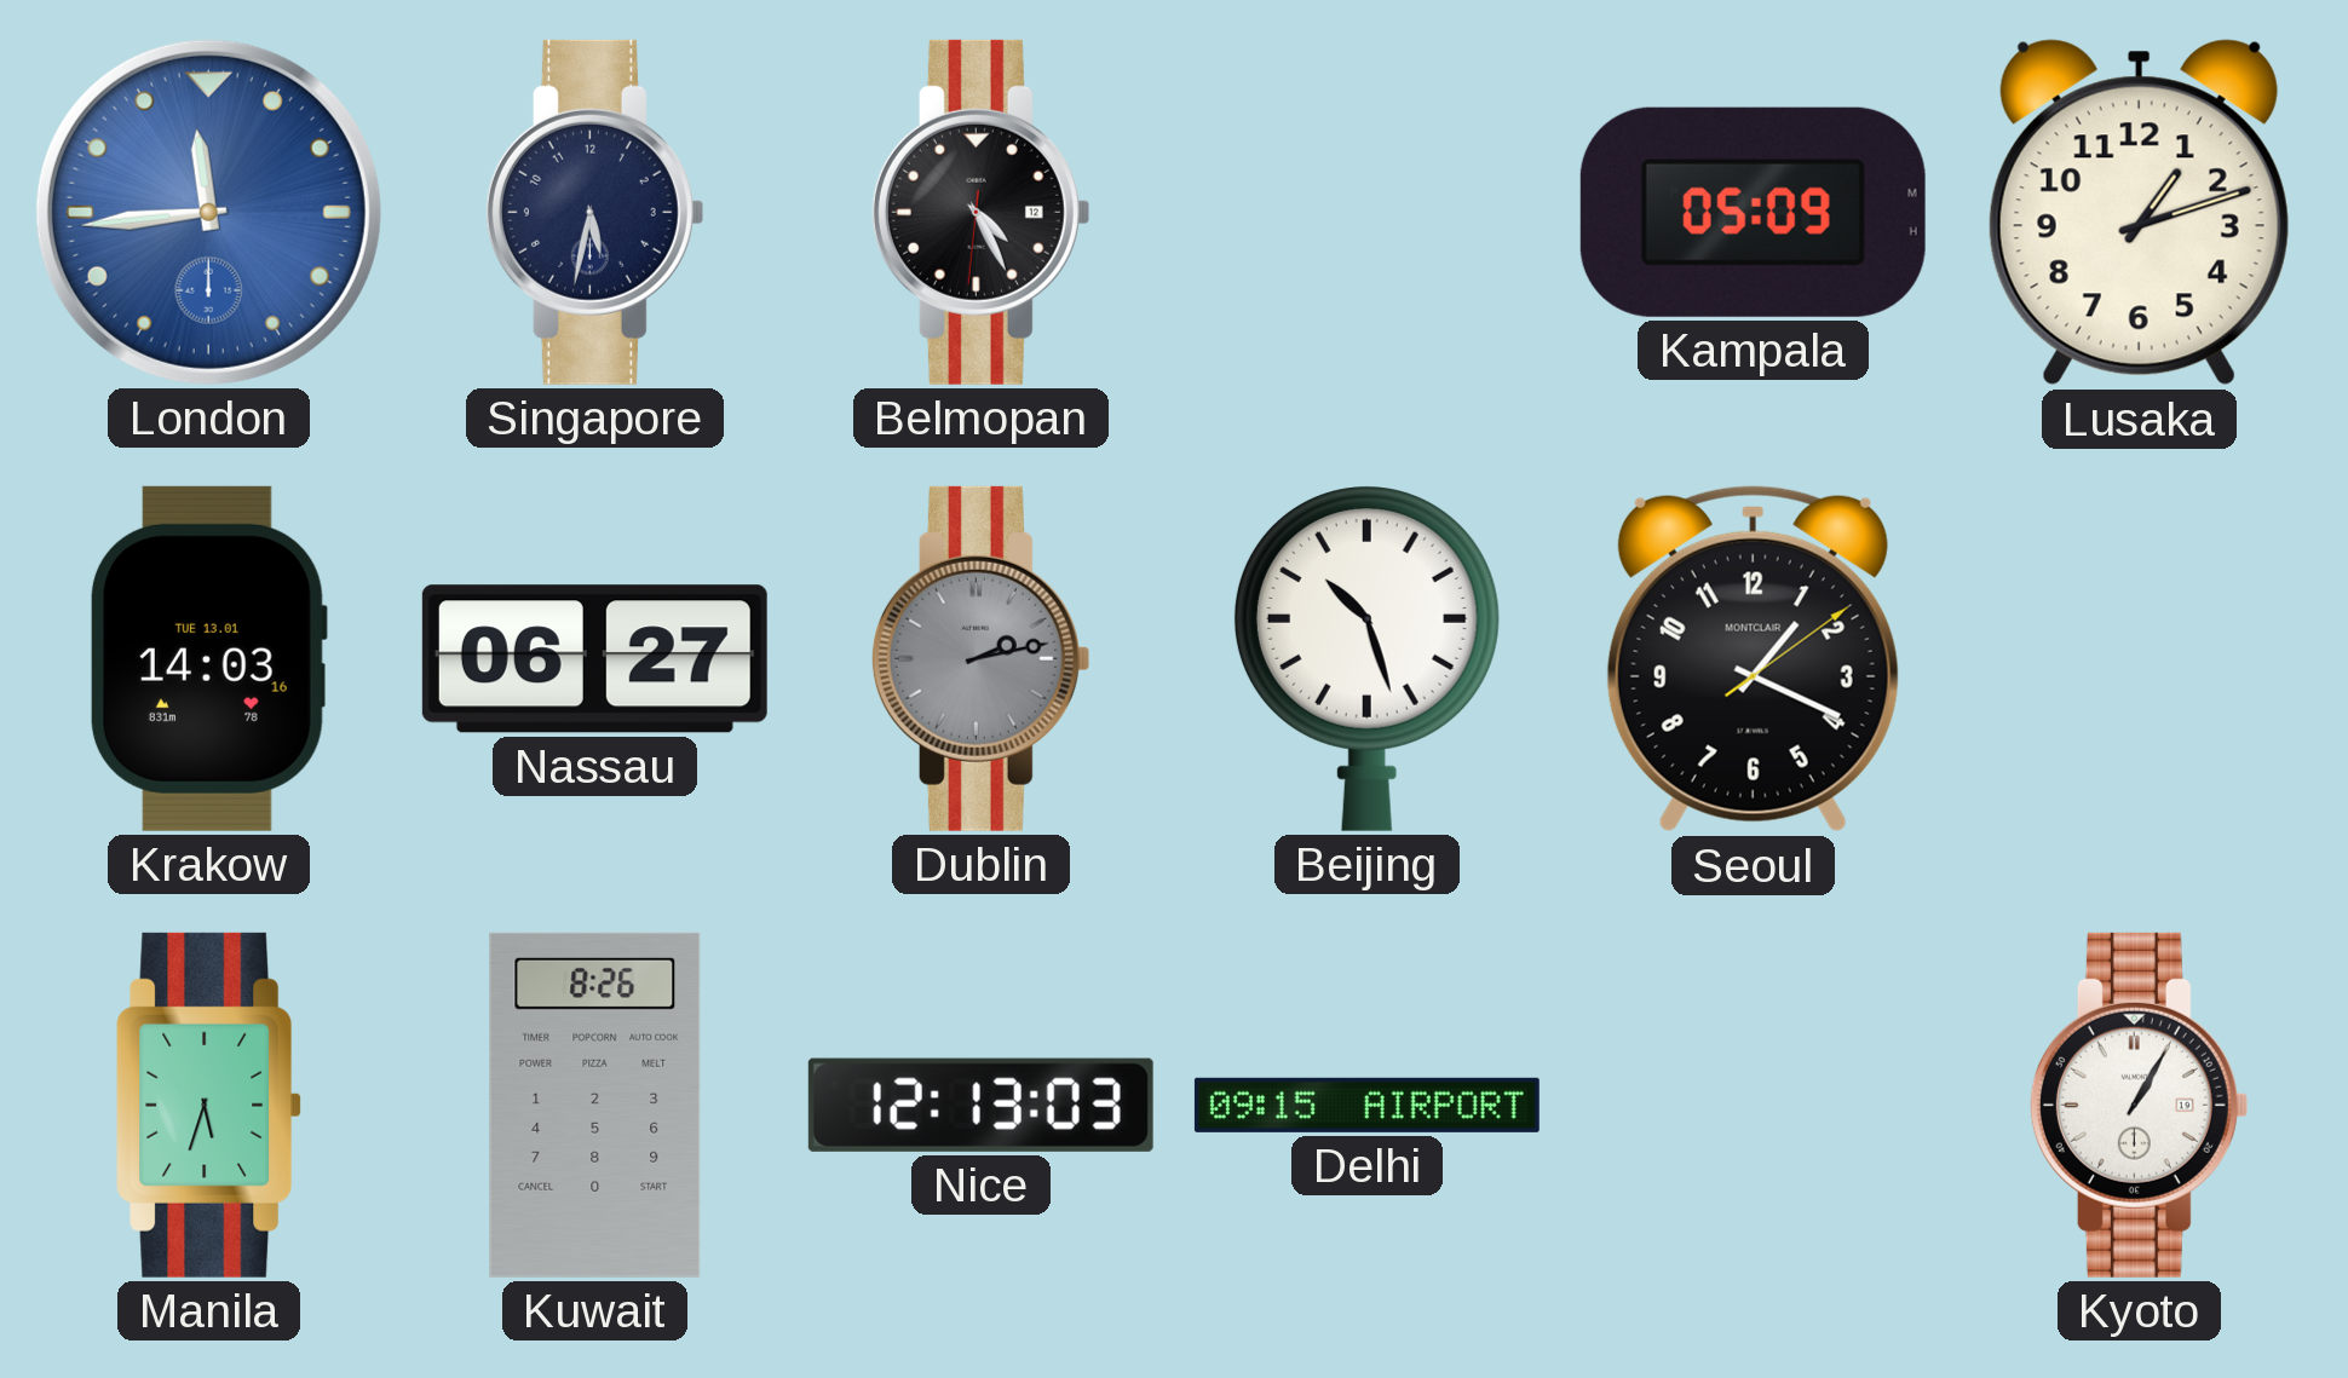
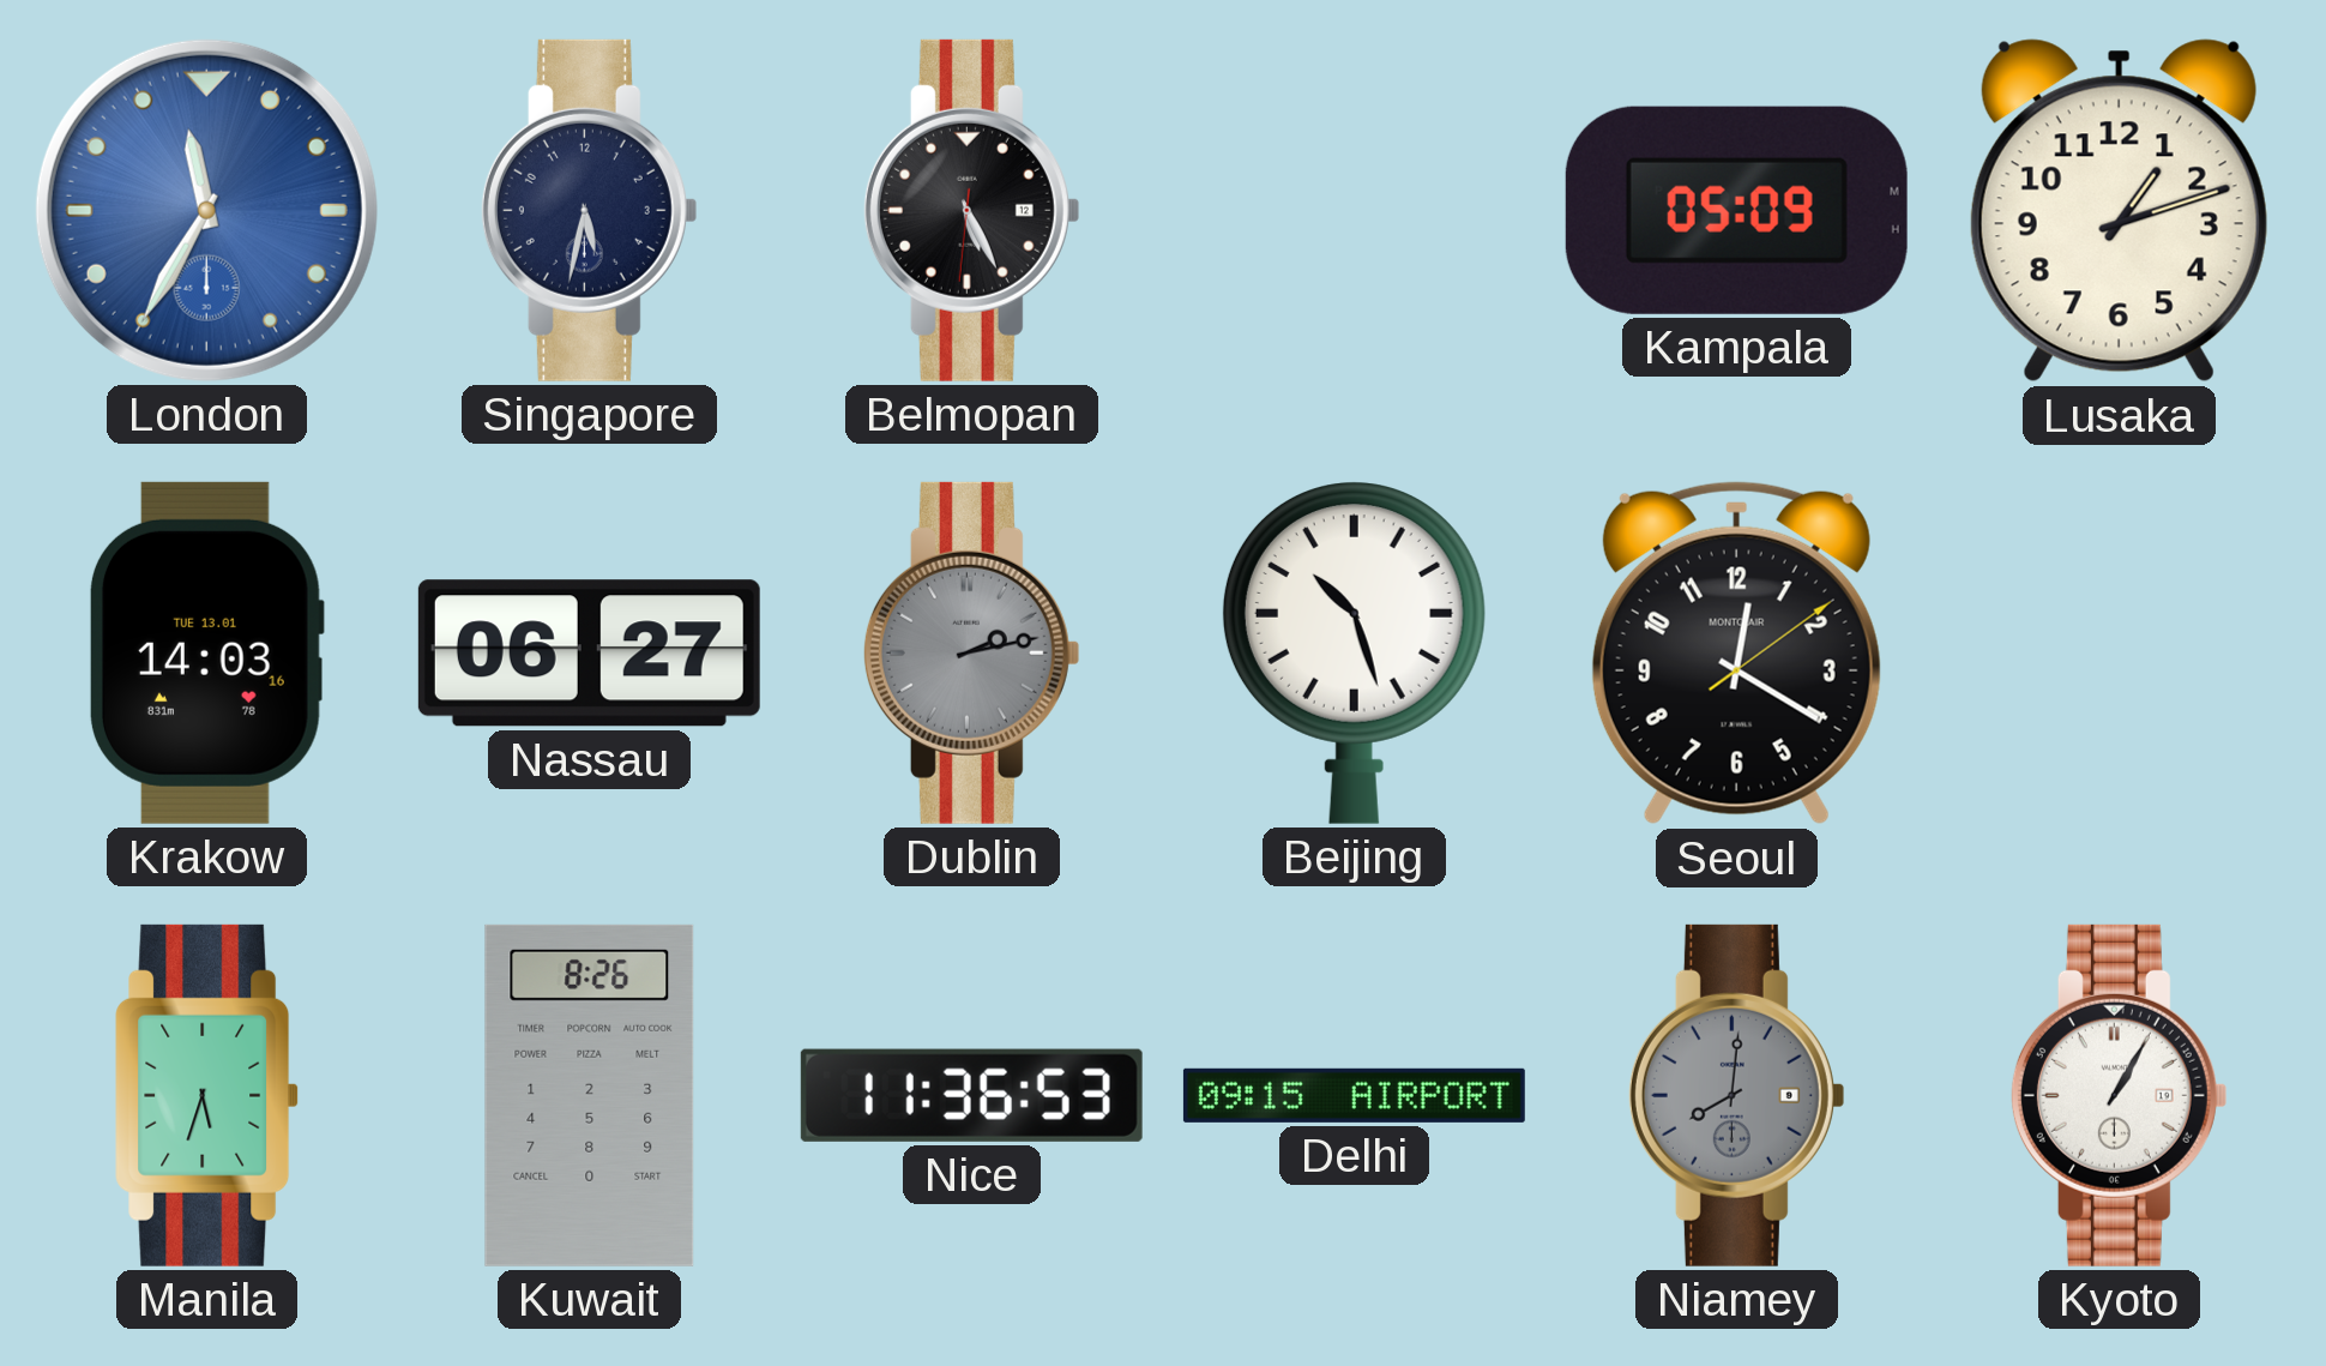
London: 11:44 -> 11:35
Belmopan: 4:25 -> 5:25
Seoul: 1:19 -> 12:20
Nice: 12:13 -> 11:36
Niamey: none -> 8:01
